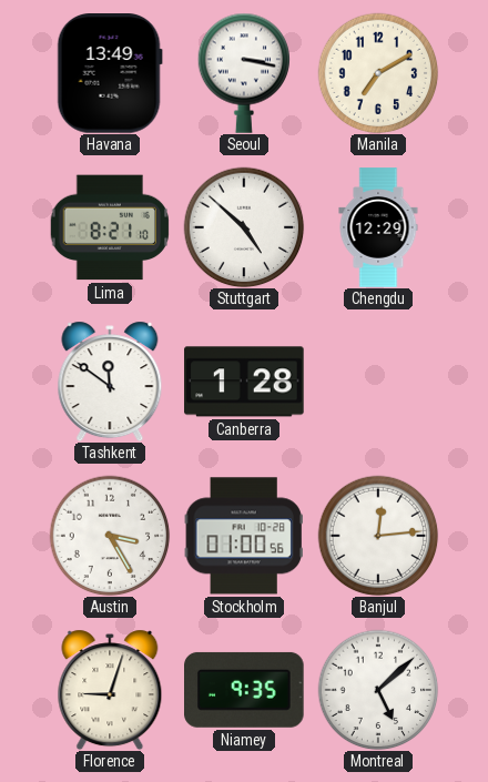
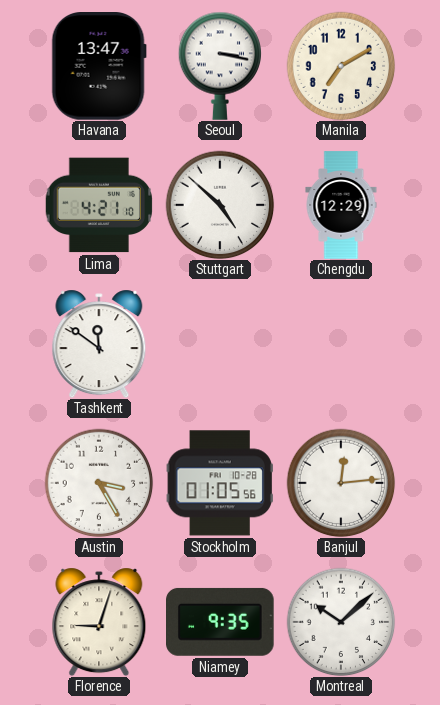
Havana: 13:49 -> 13:47
Lima: 8:21 -> 4:21
Canberra: 1:28 -> none
Stockholm: 01:00 -> 01:05
Montreal: 5:08 -> 10:08
